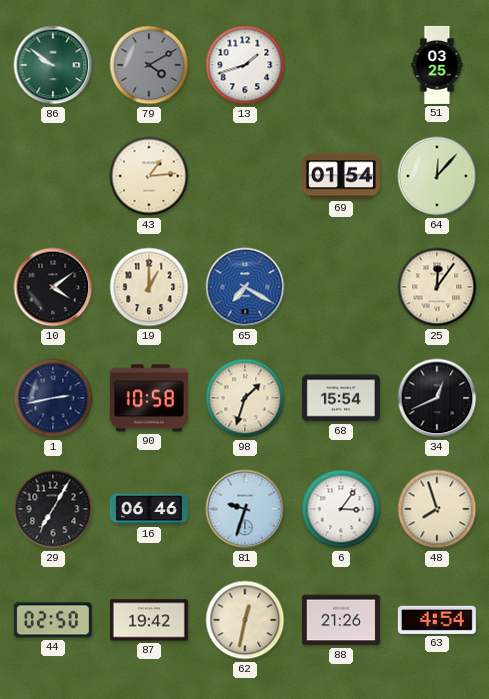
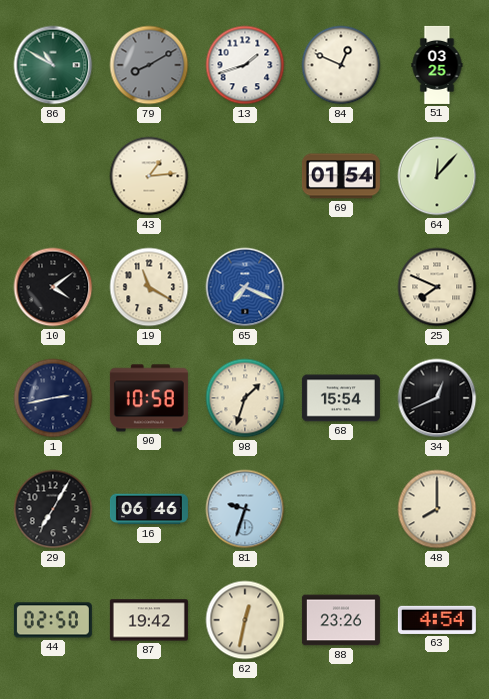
86: 9:51 -> 10:50
79: 4:10 -> 8:10
84: none -> 12:49
19: 1:00 -> 11:20
65: 7:20 -> 7:19
25: 12:06 -> 7:49
6: 3:06 -> none
48: 7:57 -> 8:00
88: 21:26 -> 23:26
